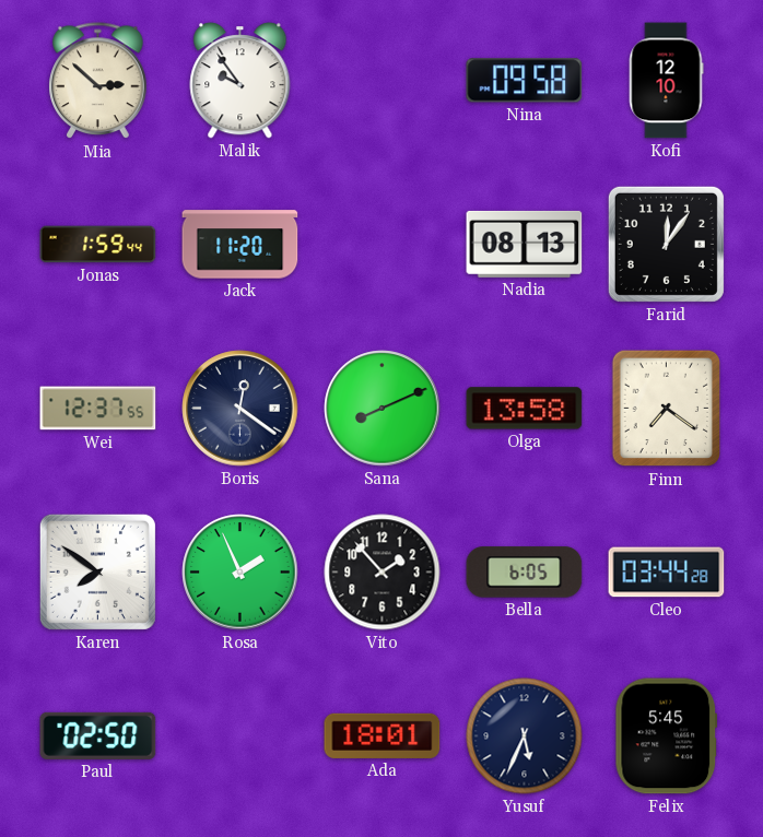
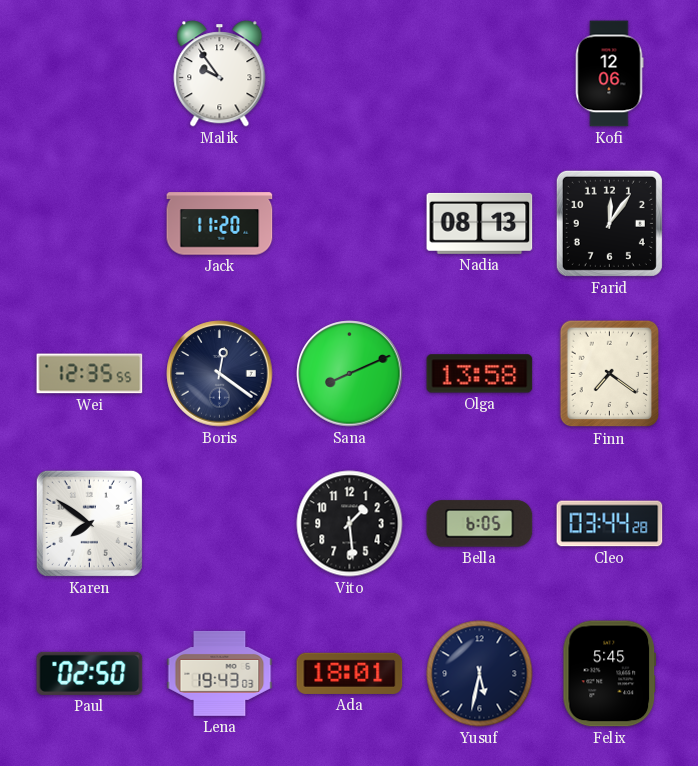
Mia: 2:52 -> none
Nina: 09:58 -> none
Kofi: 12:10 -> 12:06
Jonas: 1:59 -> none
Wei: 12:37 -> 12:35
Rosa: 1:56 -> none
Vito: 1:53 -> 1:29
Lena: none -> 19:43
Yusuf: 5:34 -> 5:32
